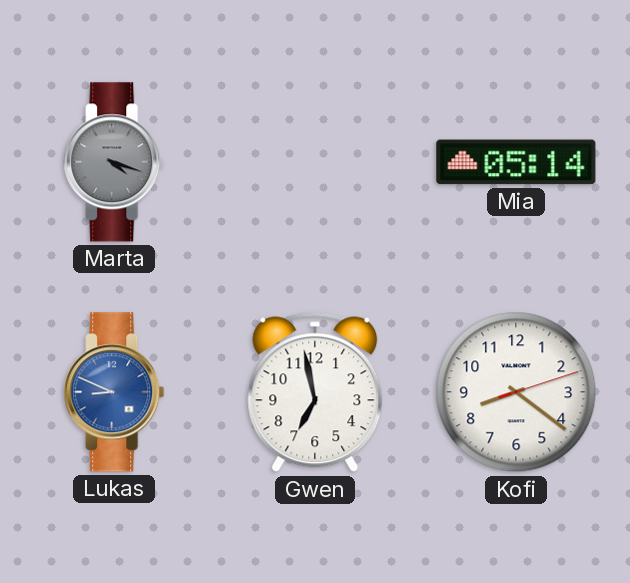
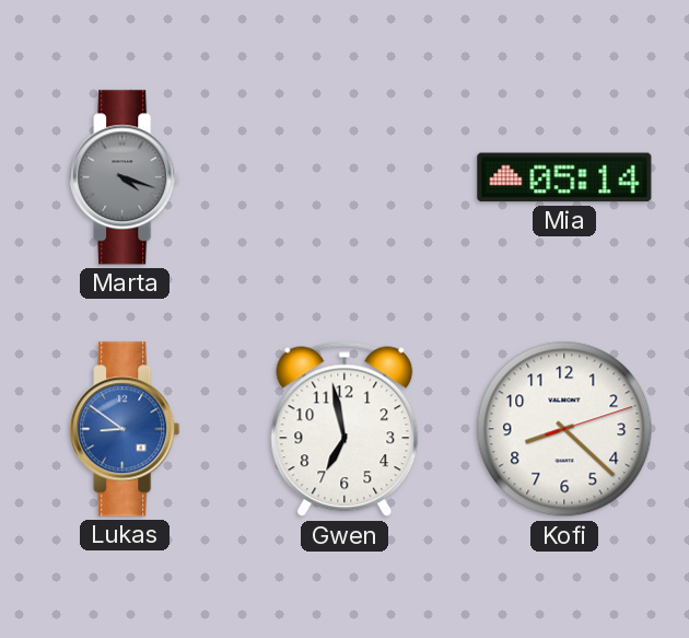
Lukas: 8:49 -> 8:51
Kofi: 8:21 -> 8:22
